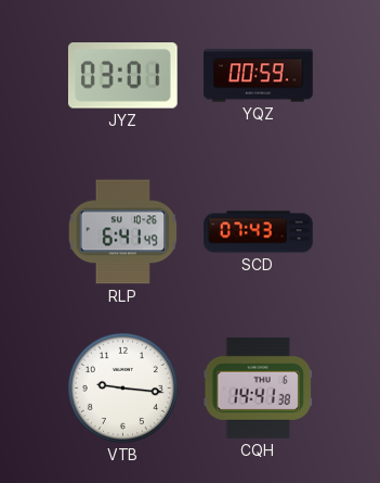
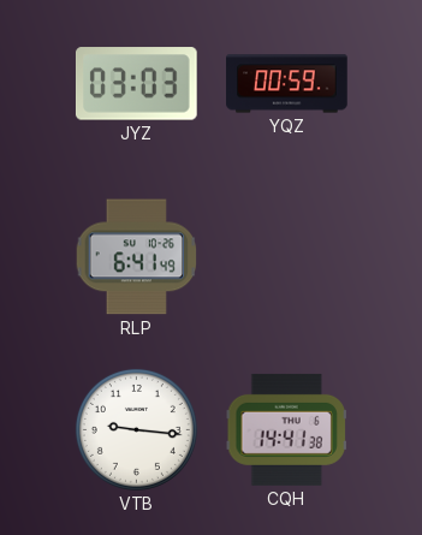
JYZ: 03:01 -> 03:03
SCD: 07:43 -> none
